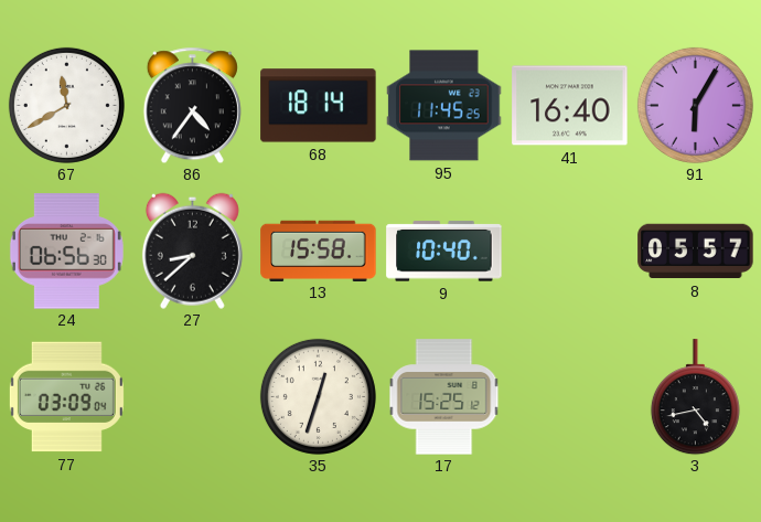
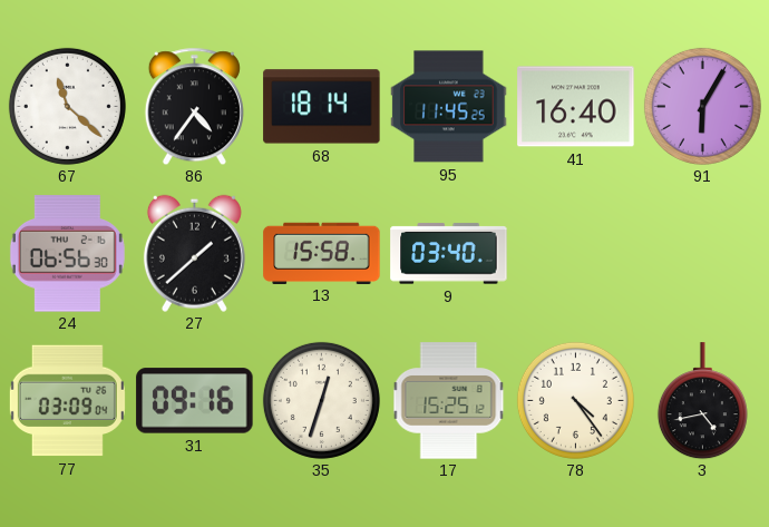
67: 11:40 -> 11:22
27: 8:38 -> 1:38
9: 10:40 -> 03:40
8: 05:57 -> none
31: none -> 09:16
78: none -> 4:24
